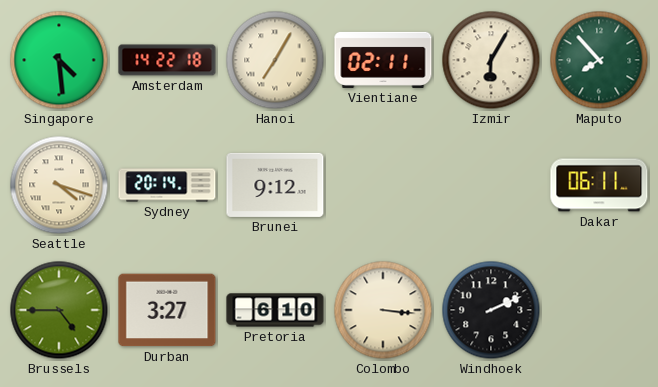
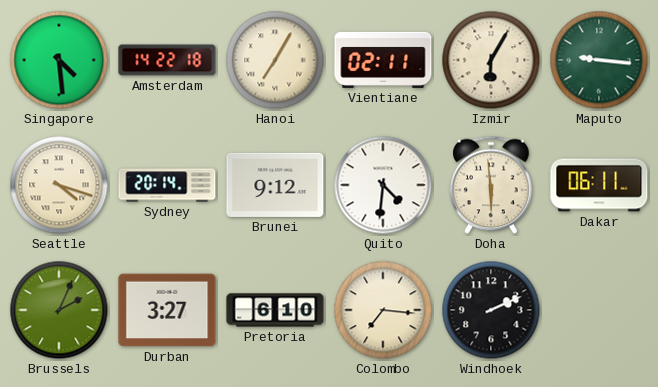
Maputo: 7:53 -> 9:16
Quito: none -> 4:31
Doha: none -> 5:59
Brussels: 4:45 -> 2:04
Colombo: 3:16 -> 7:16
